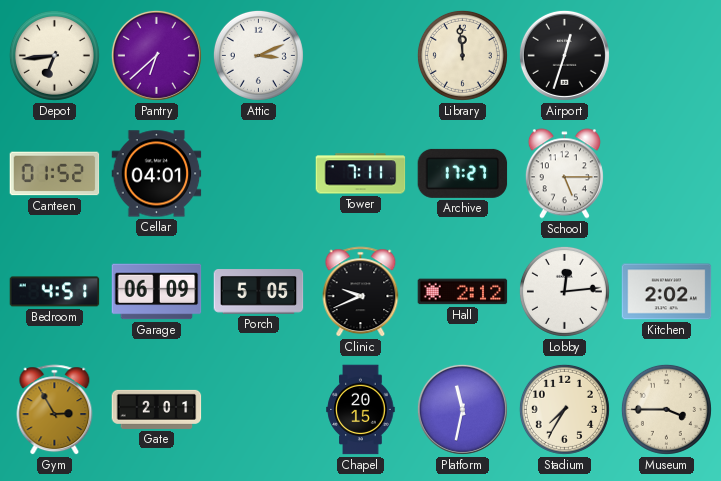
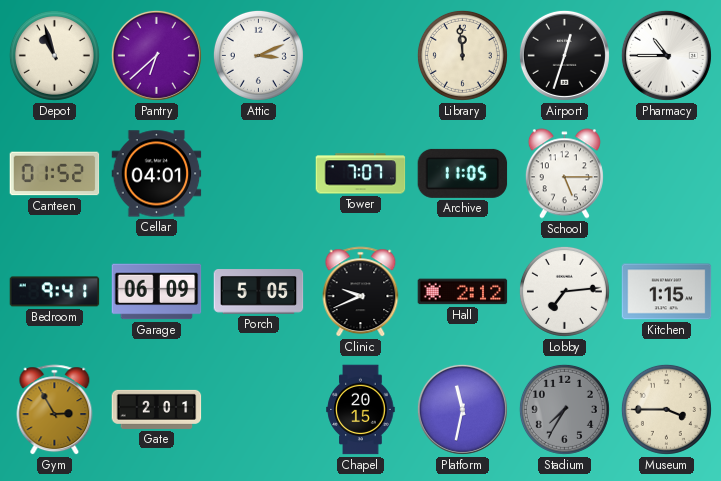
Depot: 6:44 -> 10:57
Pharmacy: none -> 10:45
Tower: 7:11 -> 7:07
Archive: 17:27 -> 11:05
Bedroom: 4:51 -> 9:41
Lobby: 12:14 -> 7:14
Kitchen: 2:02 -> 1:15
Stadium dial: cream -> grey
